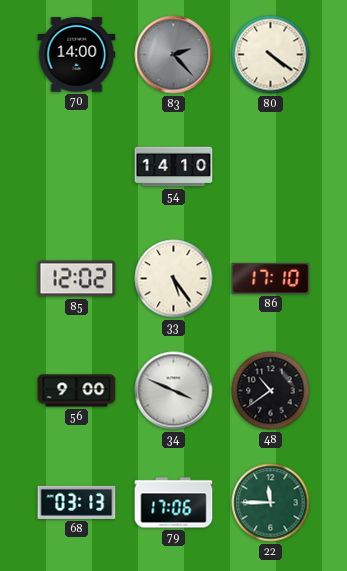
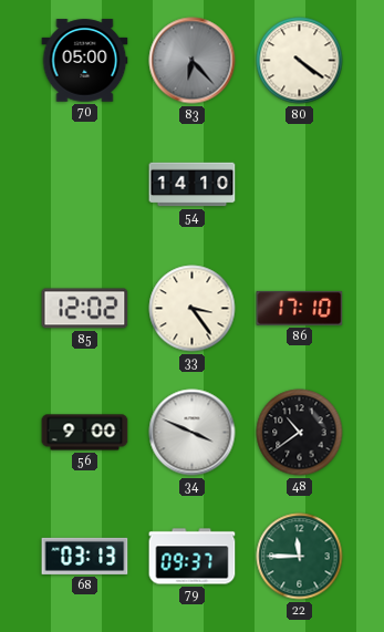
70: 14:00 -> 05:00
83: 2:23 -> 6:23
33: 5:24 -> 3:24
79: 17:06 -> 09:37
